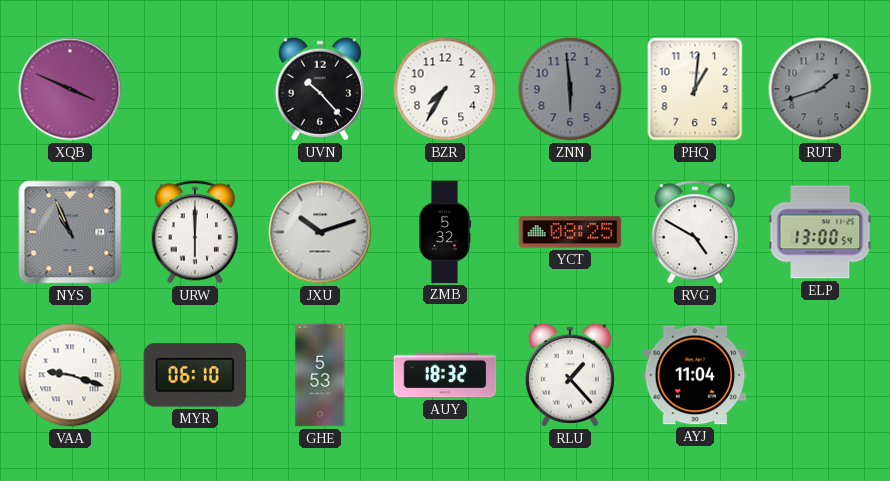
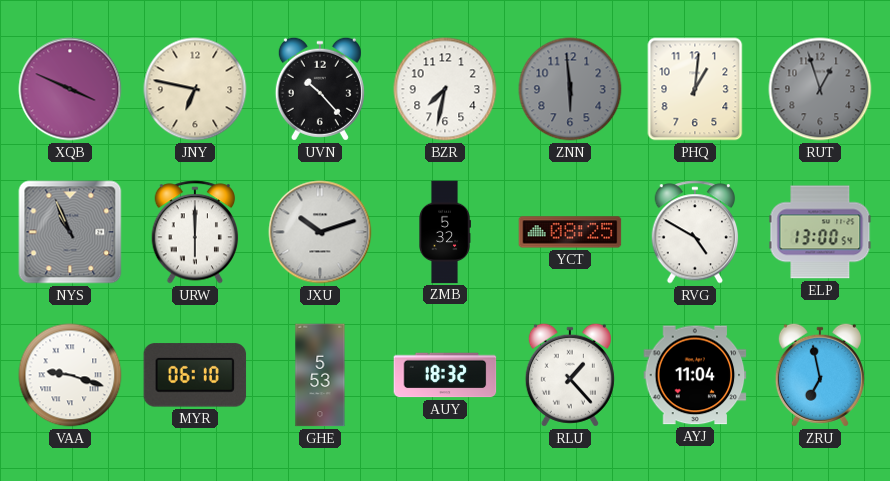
JNY: none -> 6:47
BZR: 7:35 -> 7:32
RUT: 1:42 -> 12:57
ZRU: none -> 6:58
